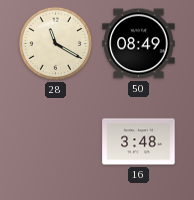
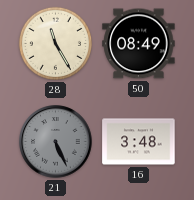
28: 11:20 -> 11:25
21: none -> 5:26
